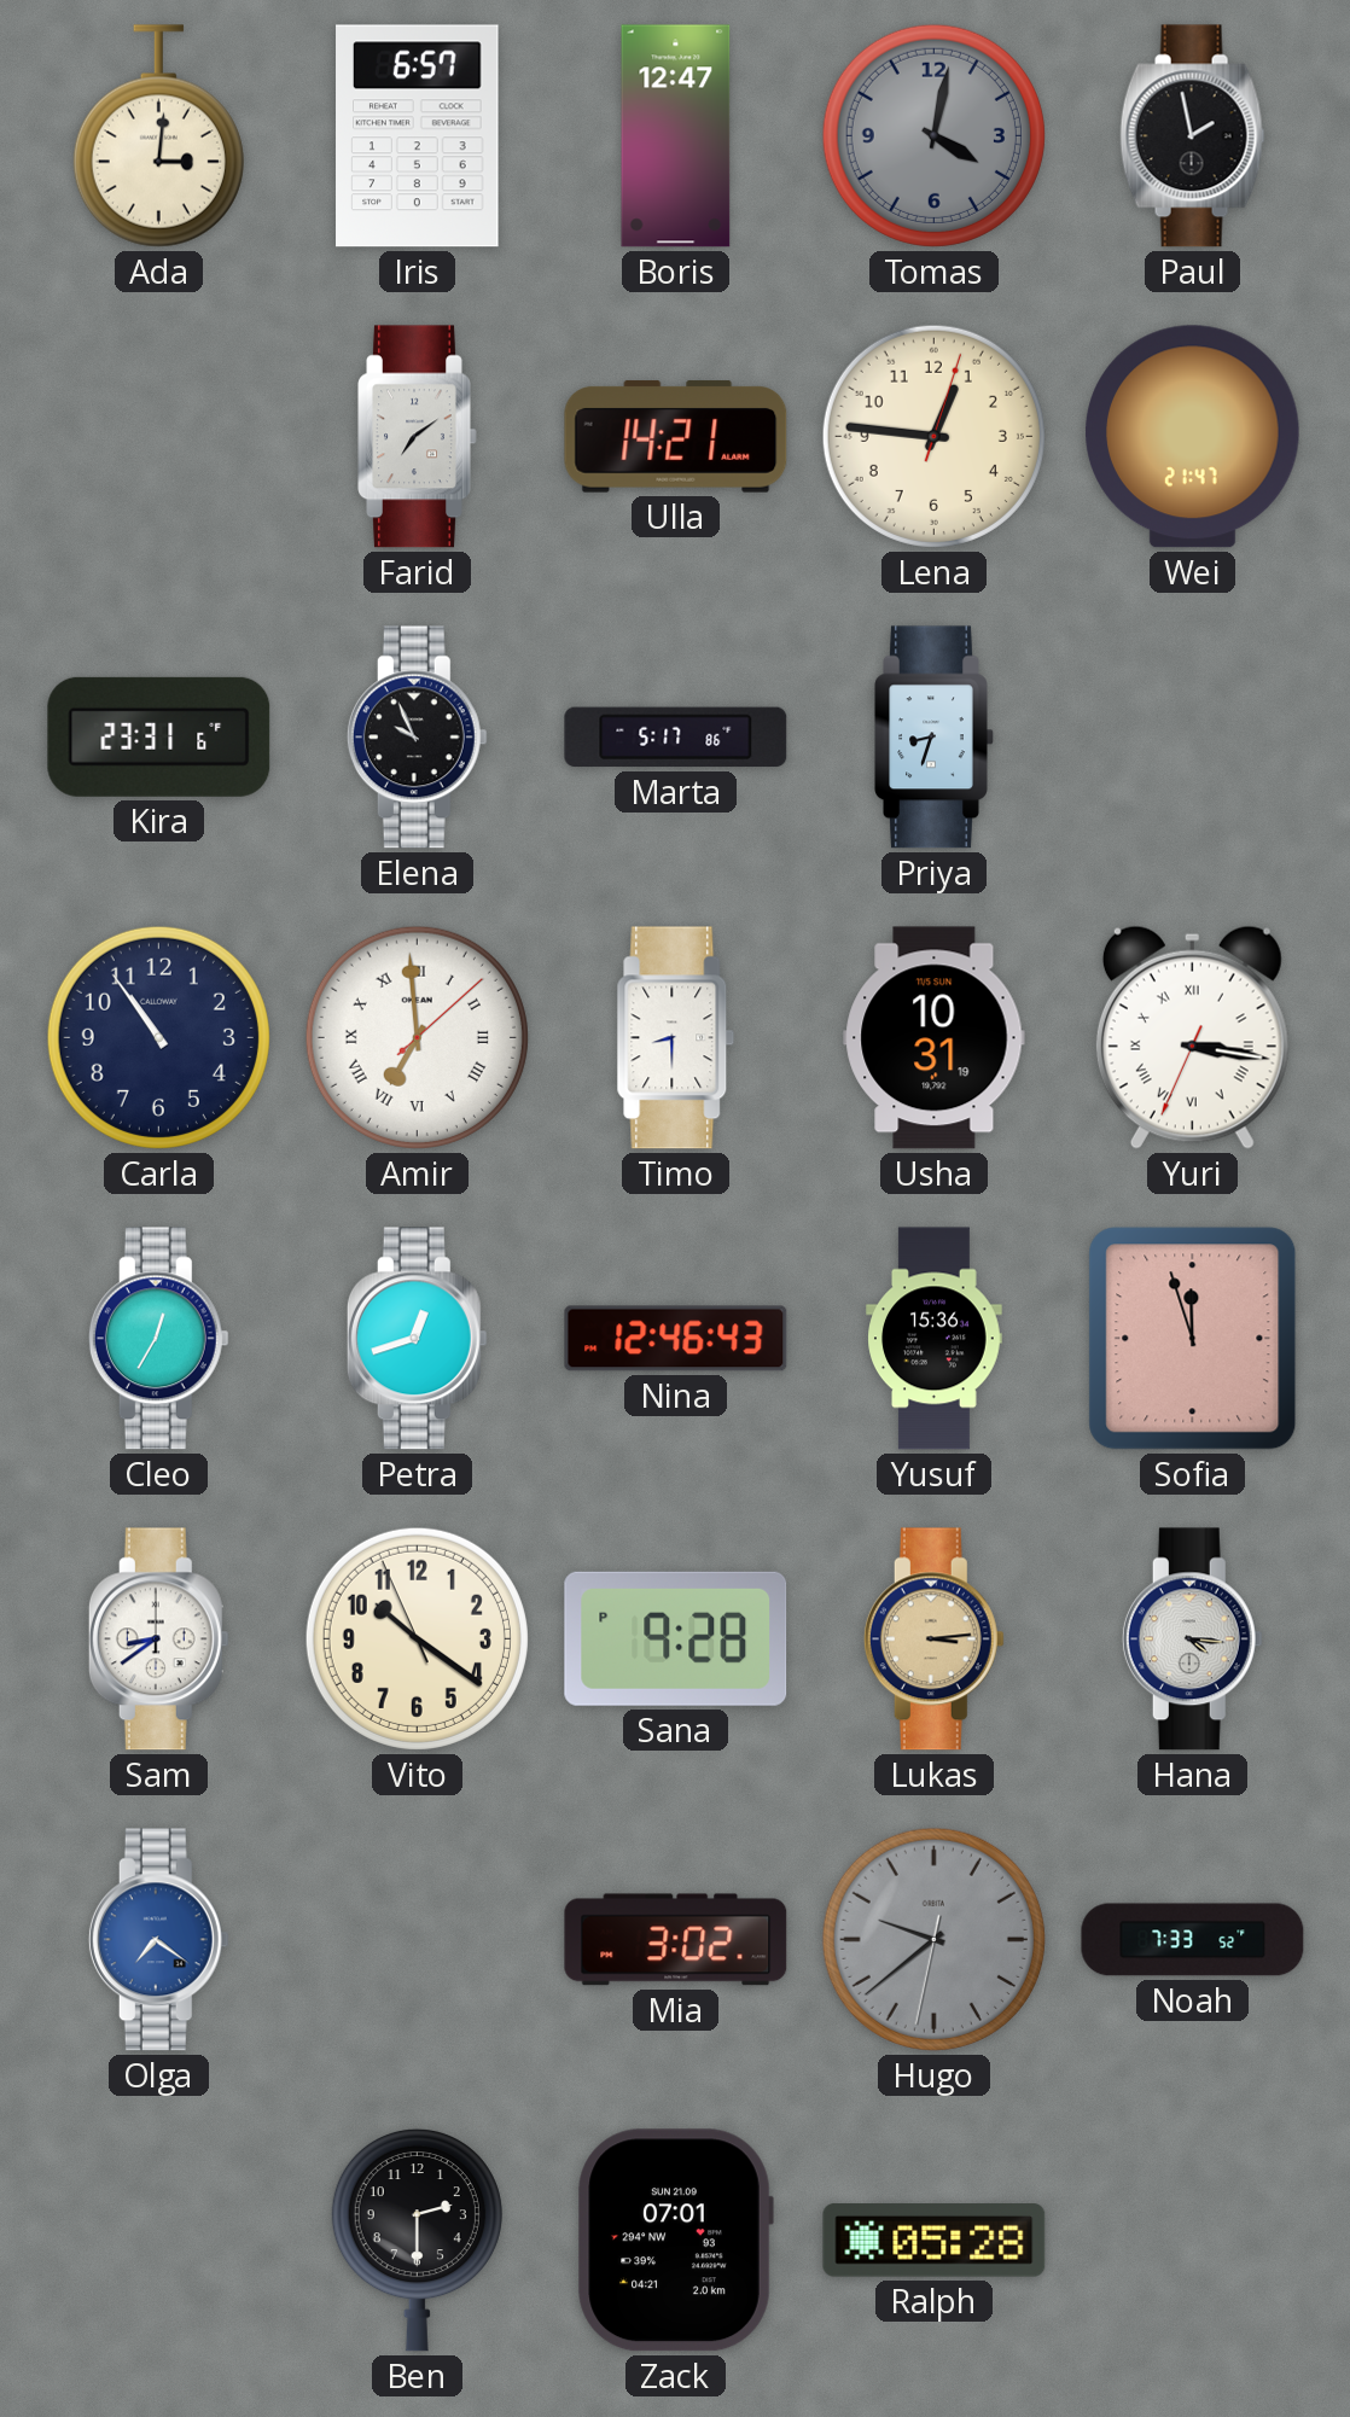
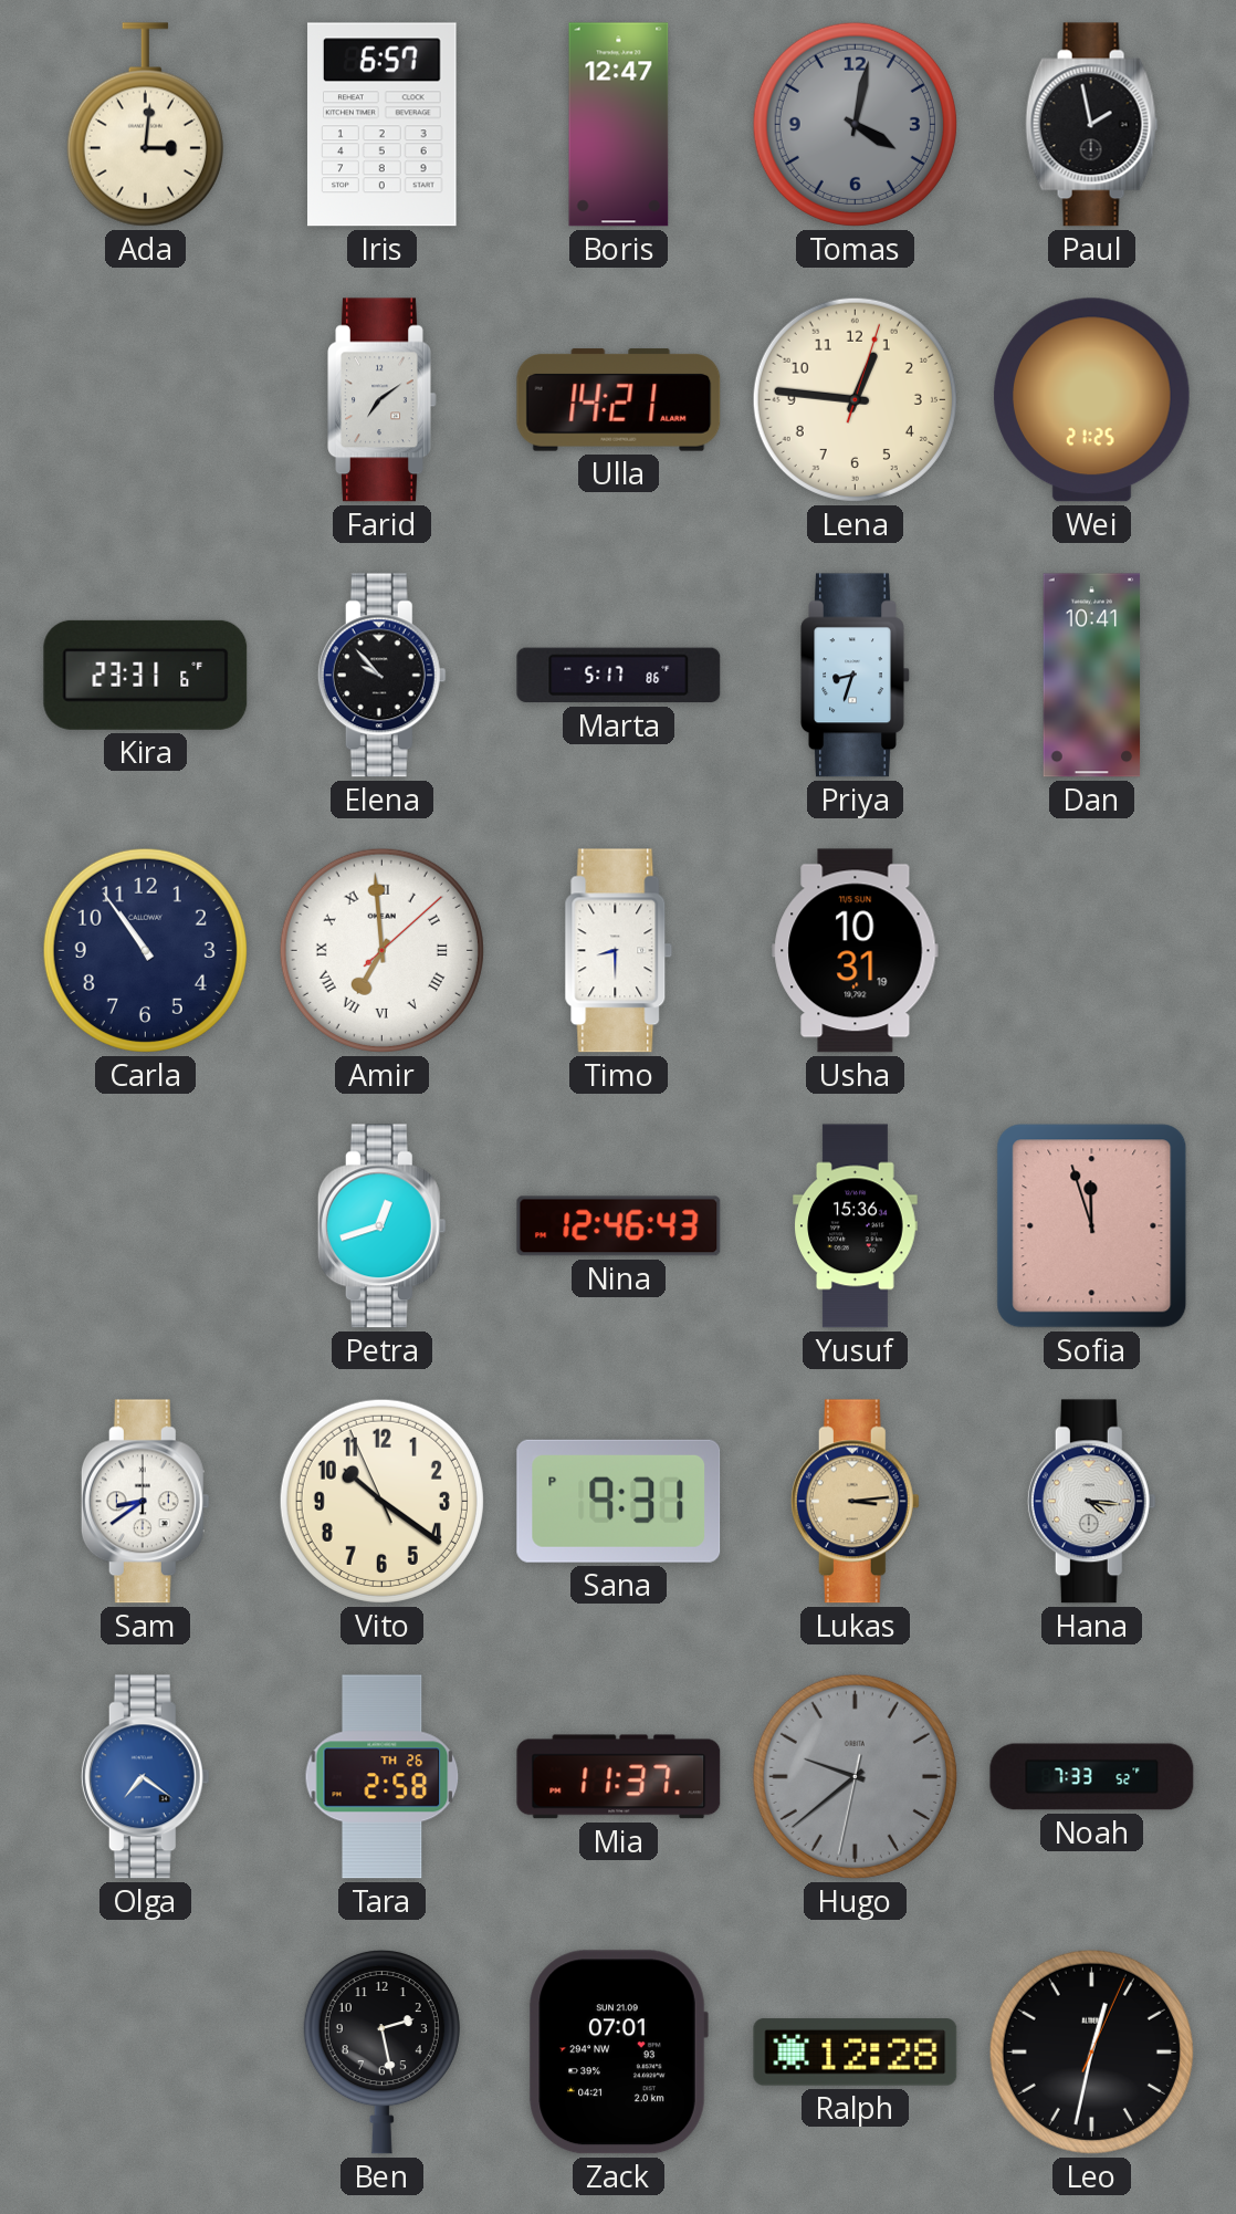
Wei: 21:47 -> 21:25
Elena: 9:56 -> 9:53
Dan: none -> 10:41
Yuri: 3:16 -> none
Cleo: 12:35 -> none
Sana: 9:28 -> 9:31
Tara: none -> 2:58
Mia: 3:02 -> 11:37
Ben: 2:30 -> 2:28
Ralph: 05:28 -> 12:28
Leo: none -> 12:32
